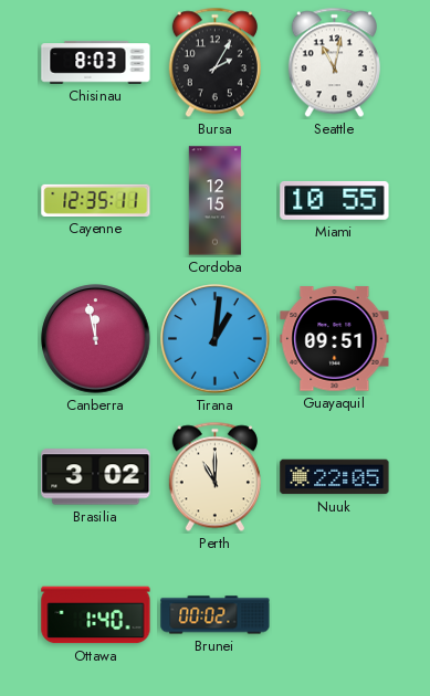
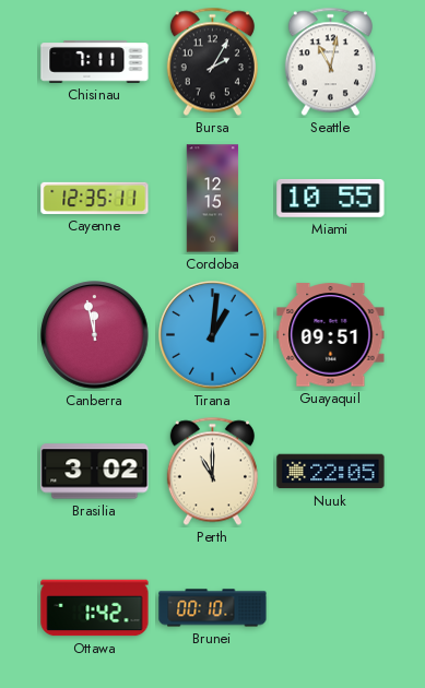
Chisinau: 8:03 -> 7:11
Ottawa: 1:40 -> 1:42
Brunei: 00:02 -> 00:10
